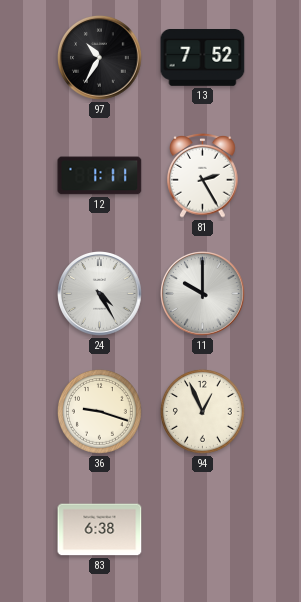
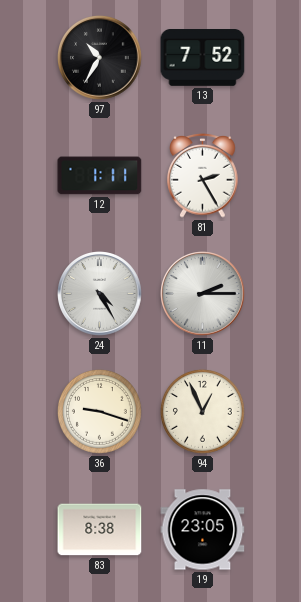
11: 10:00 -> 2:15
83: 6:38 -> 8:38
19: none -> 23:05
